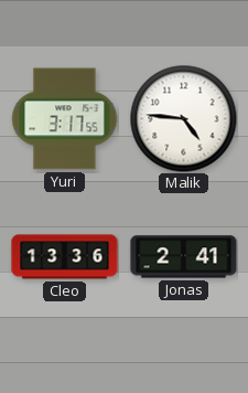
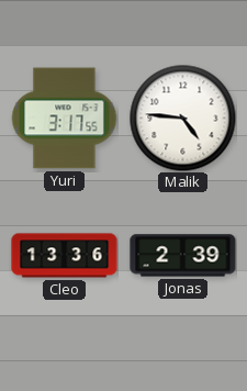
Jonas: 2:41 -> 2:39
